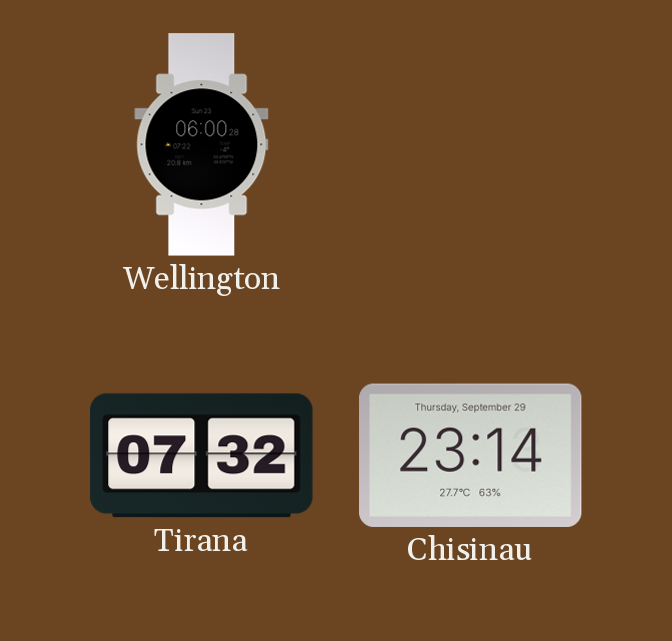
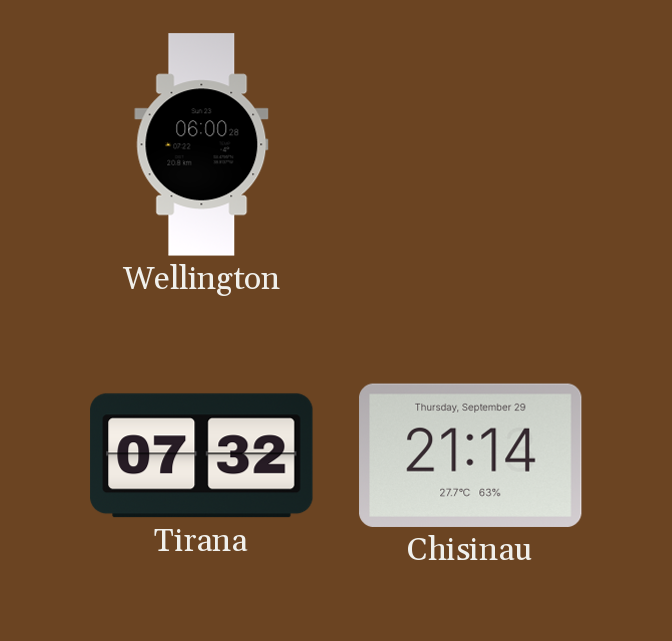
Chisinau: 23:14 -> 21:14
